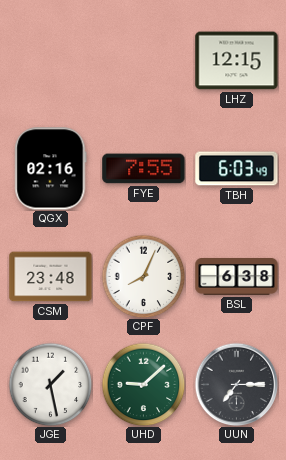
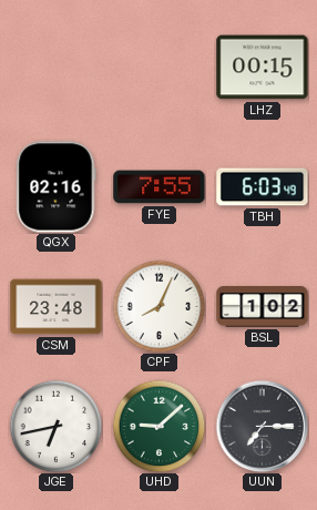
LHZ: 12:15 -> 00:15
BSL: 6:38 -> 1:02
JGE: 1:28 -> 6:43
